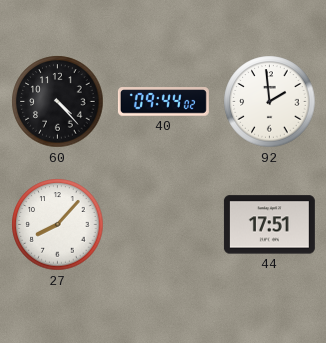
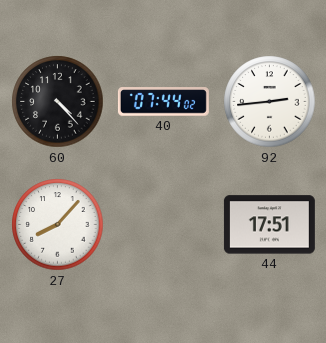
40: 09:44 -> 07:44
92: 1:59 -> 2:44
